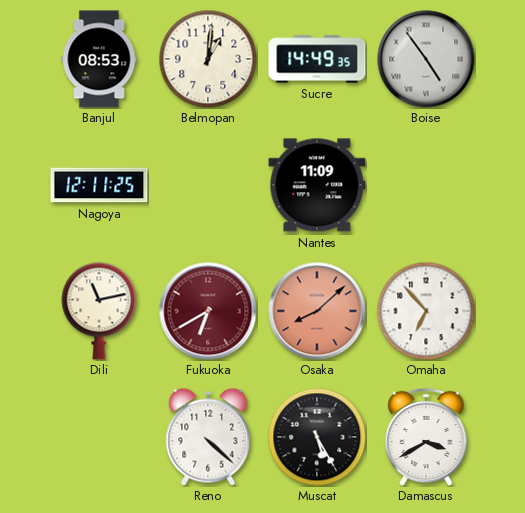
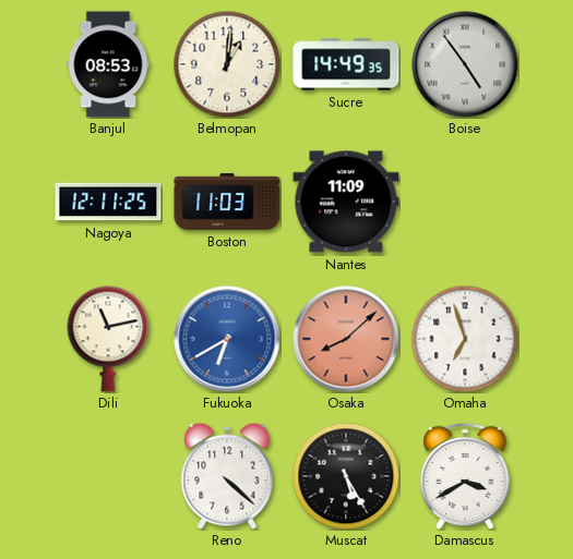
Boston: none -> 11:03
Fukuoka dial: burgundy -> blue
Omaha: 6:53 -> 6:57
